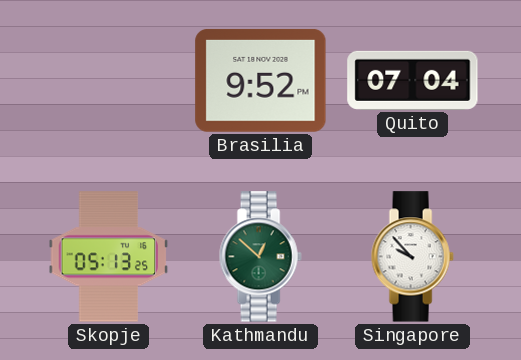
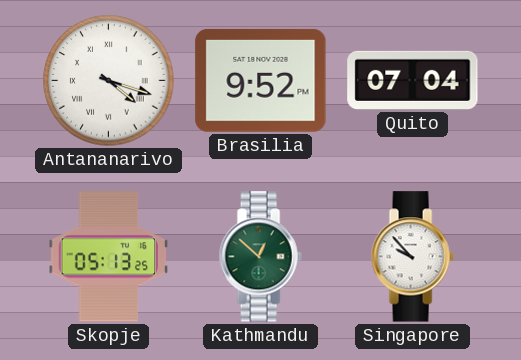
Antananarivo: none -> 4:18
